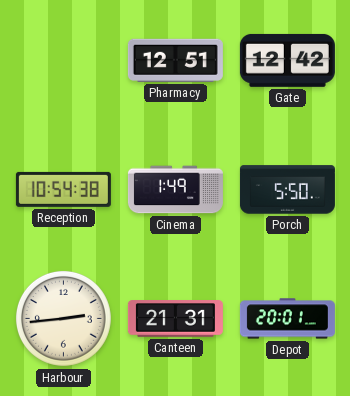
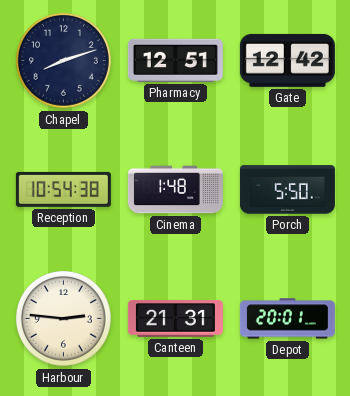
Chapel: none -> 8:12
Cinema: 1:49 -> 1:48
Harbour: 2:44 -> 2:46
